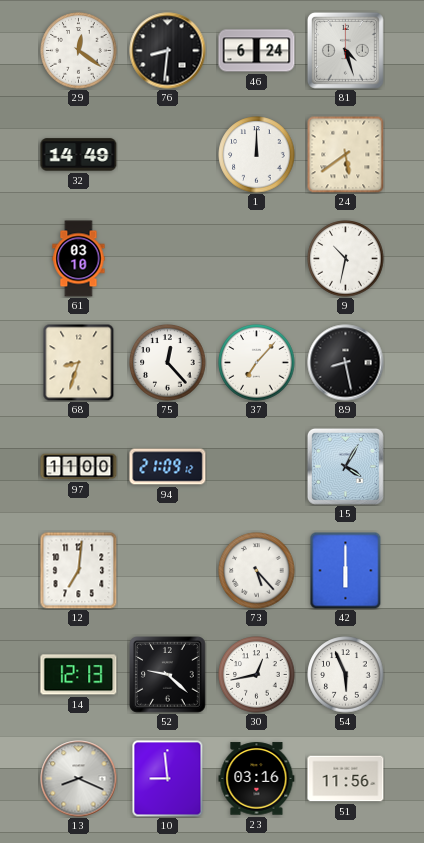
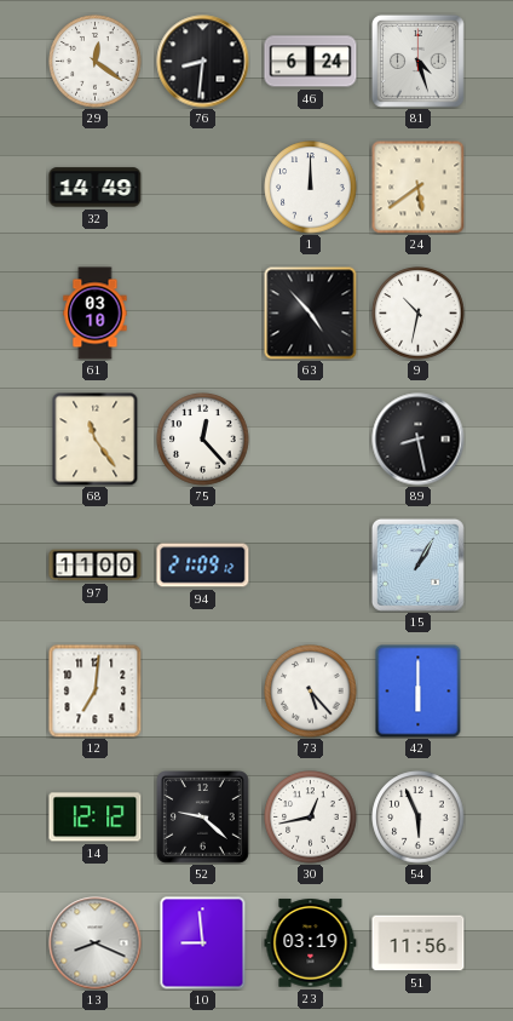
63: none -> 4:53
68: 8:33 -> 11:24
37: 7:07 -> none
15: 4:05 -> 1:05
14: 12:13 -> 12:12
23: 03:16 -> 03:19
